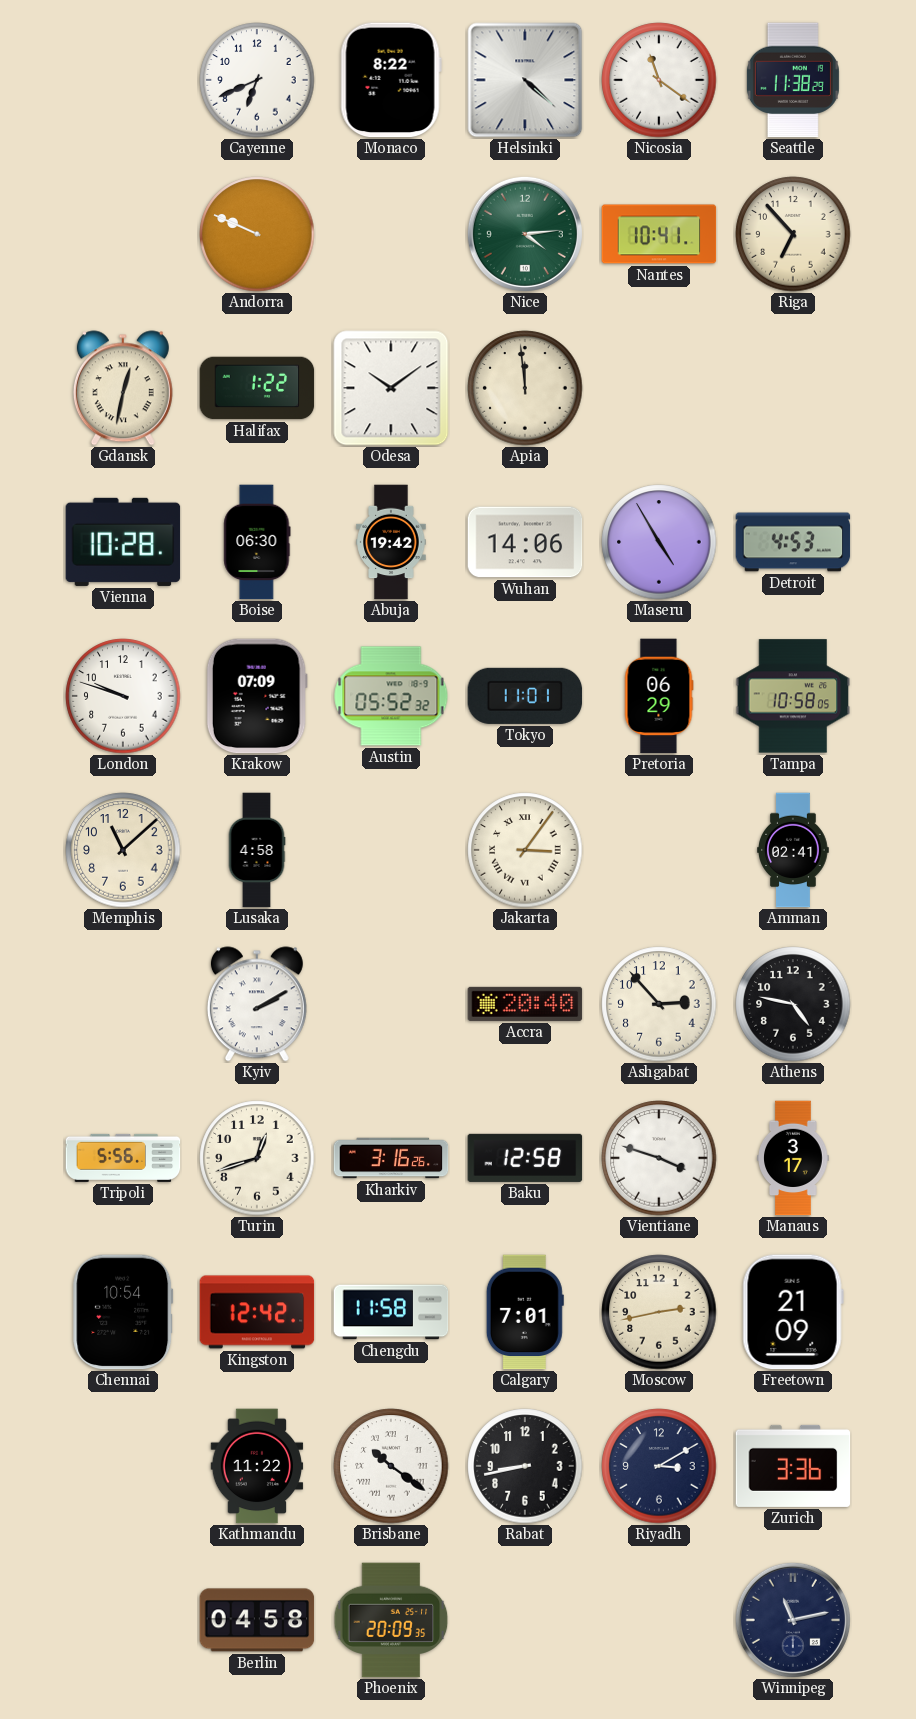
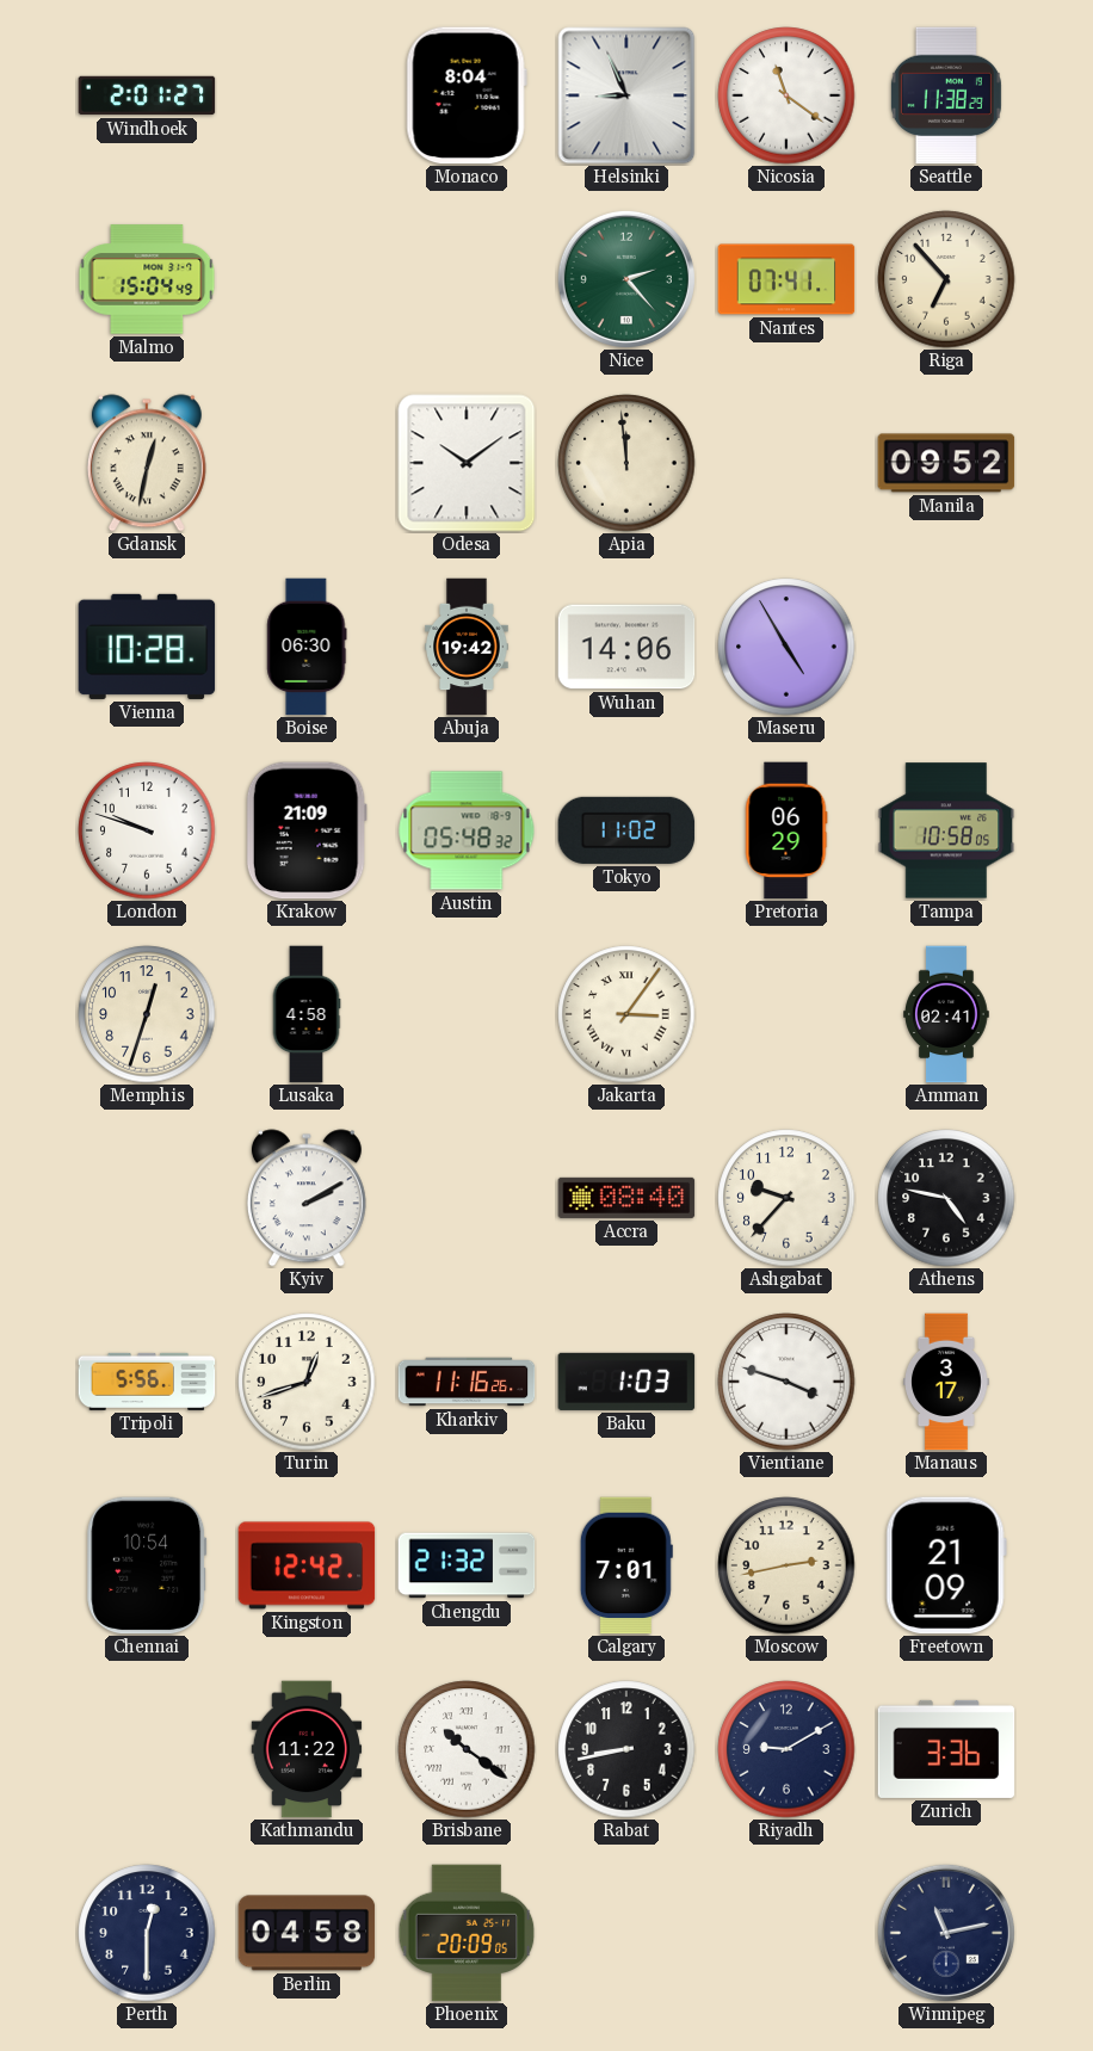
Windhoek: none -> 2:01
Cayenne: 6:41 -> none
Monaco: 8:22 -> 8:04
Helsinki: 4:22 -> 8:56
Malmo: none -> 15:04
Andorra: 9:49 -> none
Nice: 4:14 -> 2:23
Nantes: 10:41 -> 07:41
Halifax: 1:22 -> none
Manila: none -> 09:52
Detroit: 4:53 -> none
Krakow: 07:09 -> 21:09
Austin: 05:52 -> 05:48
Tokyo: 11:01 -> 11:02
Memphis: 11:08 -> 12:33
Accra: 20:40 -> 08:40
Ashgabat: 2:53 -> 9:37
Kharkiv: 3:16 -> 11:16
Baku: 12:58 -> 1:03
Chengdu: 11:58 -> 21:32
Riyadh: 3:10 -> 9:10
Perth: none -> 12:30
Phoenix: 20:09:35 -> 20:09:05
